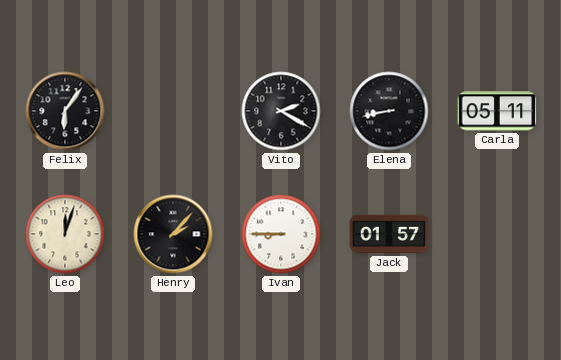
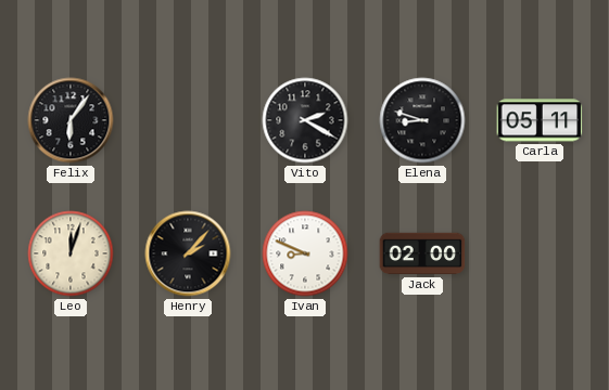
Elena: 8:43 -> 8:48
Ivan: 8:45 -> 8:49
Jack: 01:57 -> 02:00
